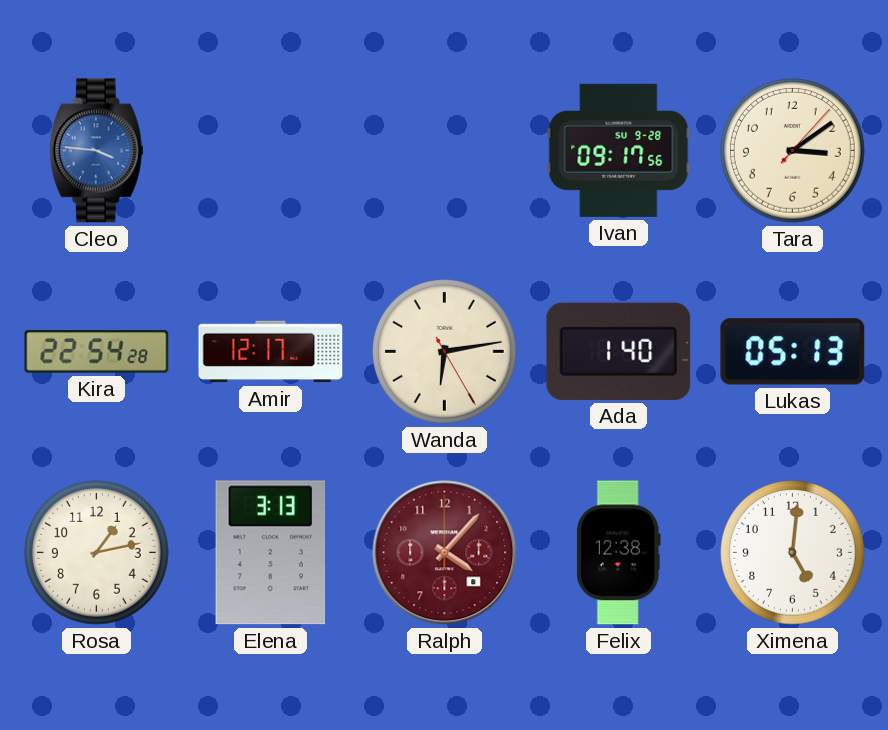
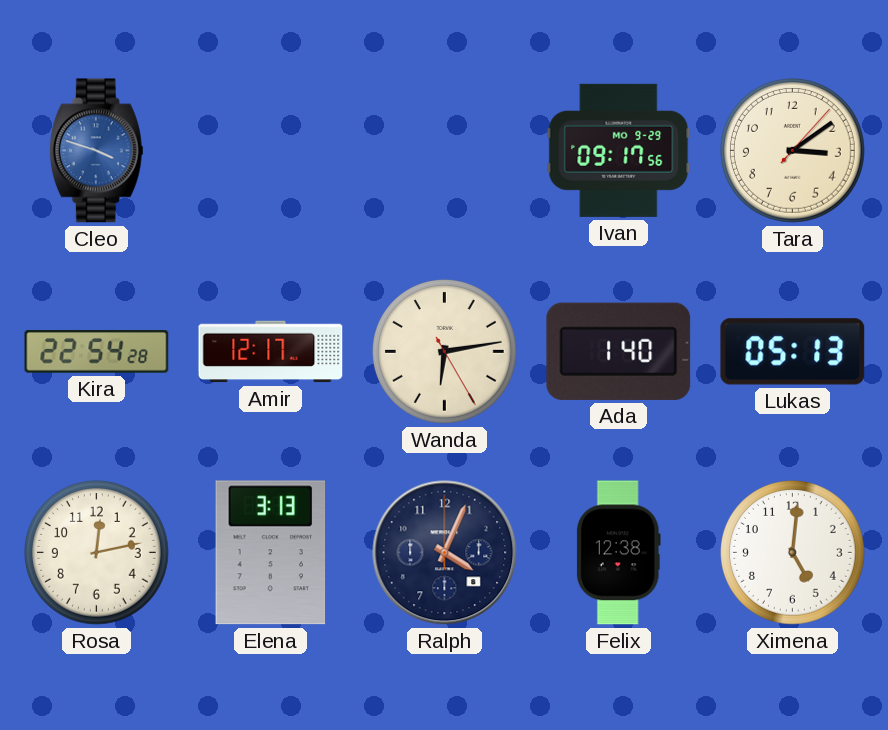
Cleo: 3:46 -> 3:48
Ivan date: SU 9-28 -> MO 9-29
Rosa: 1:13 -> 12:13
Ralph: 4:07 -> 4:04
Ralph dial: burgundy -> navy
